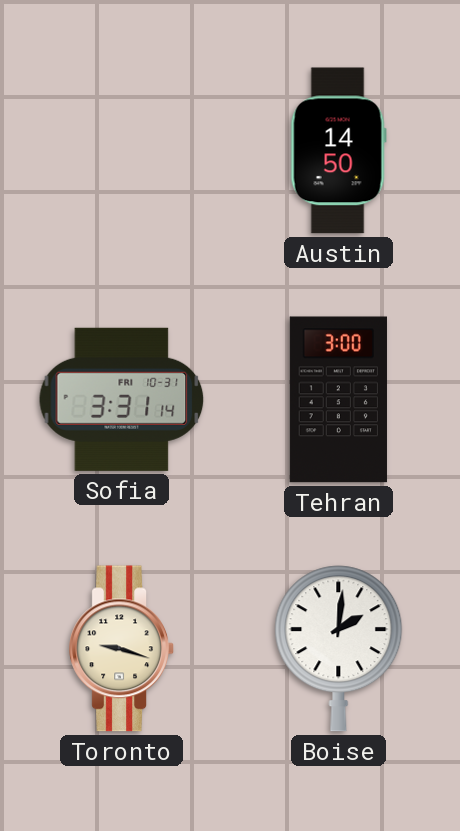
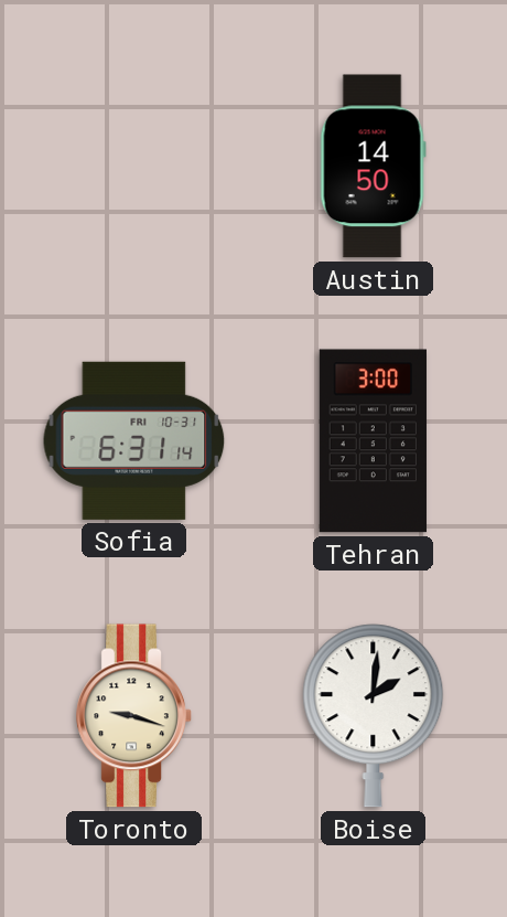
Sofia: 3:31 -> 6:31
